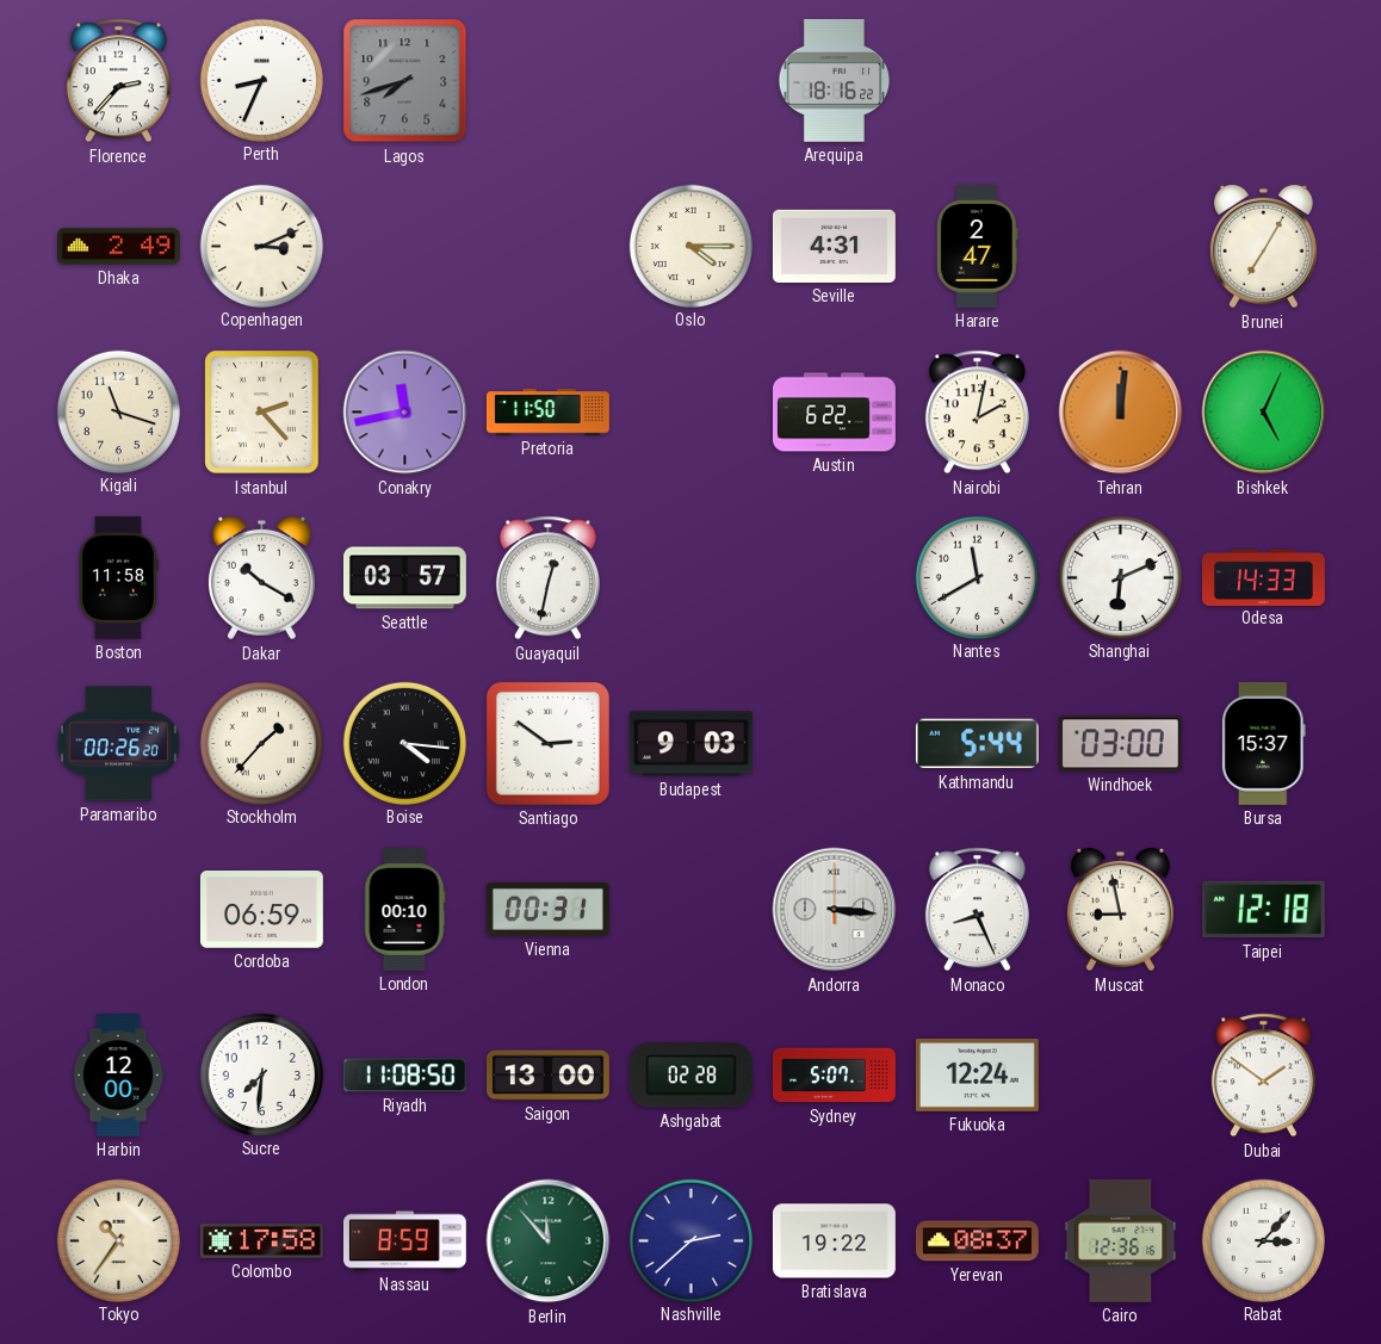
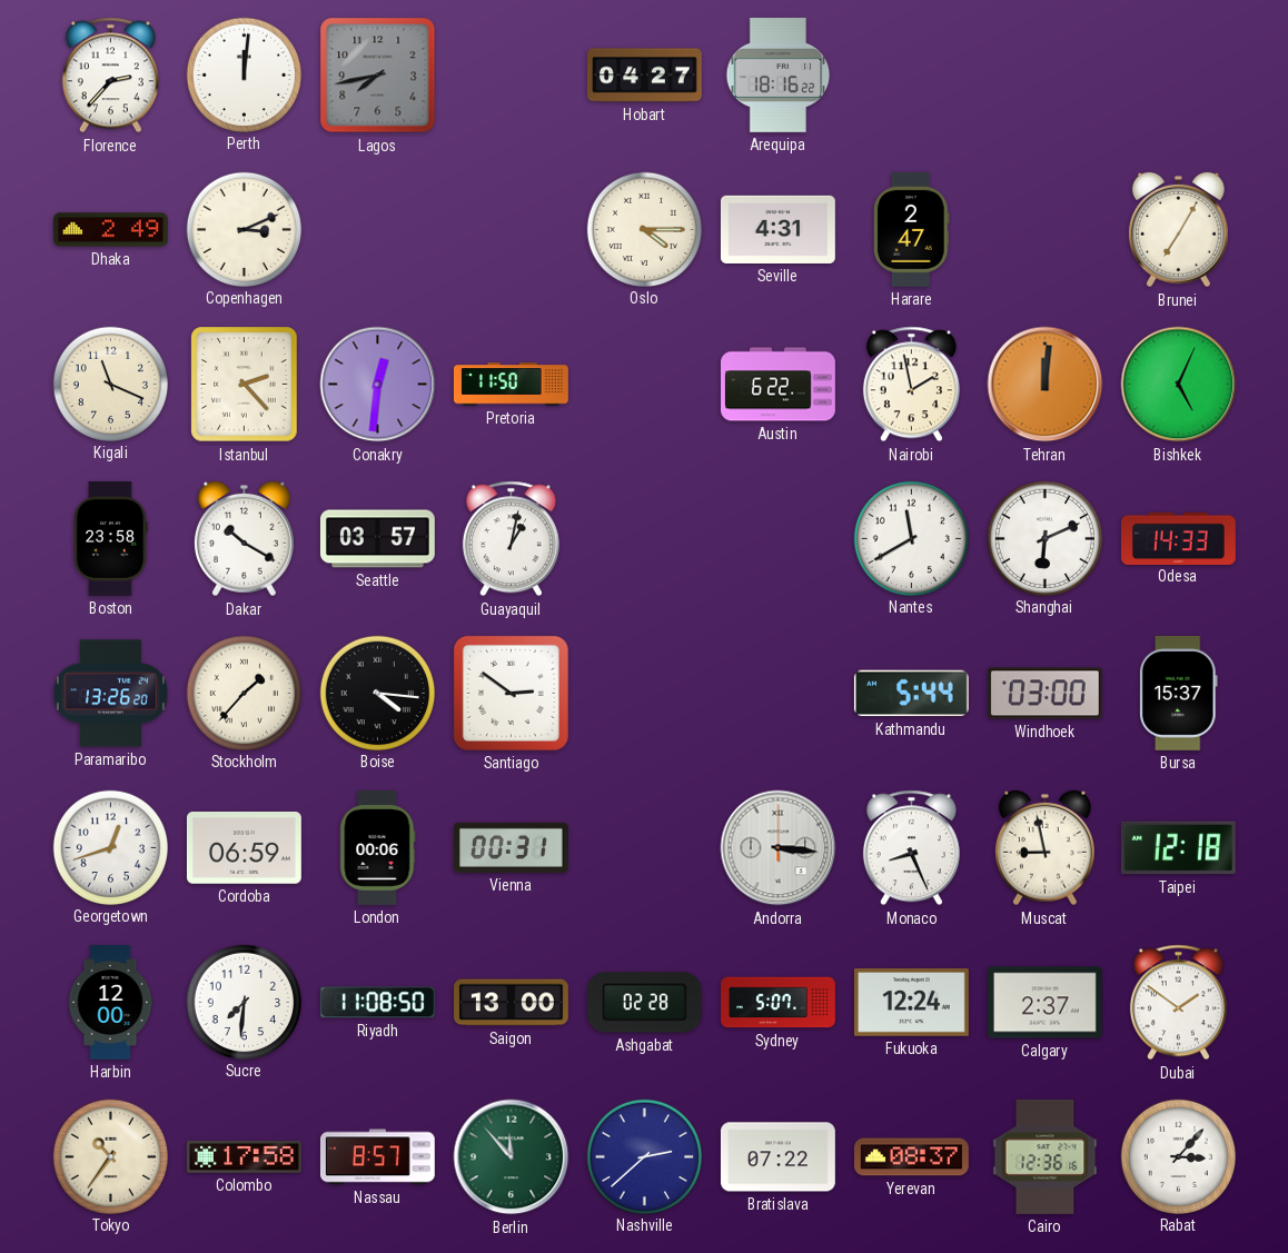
Perth: 8:34 -> 12:01
Lagos: 7:42 -> 7:43
Hobart: none -> 04:27
Kigali: 11:18 -> 11:19
Conakry: 11:43 -> 12:31
Nairobi: 2:02 -> 1:58
Boston: 11:58 -> 23:58
Guayaquil: 12:32 -> 1:02
Paramaribo: 00:26 -> 13:26
Budapest: 9:03 -> none
Georgetown: none -> 12:42
London: 00:10 -> 00:06
Calgary: none -> 2:37
Nassau: 8:59 -> 8:57
Bratislava: 19:22 -> 07:22
